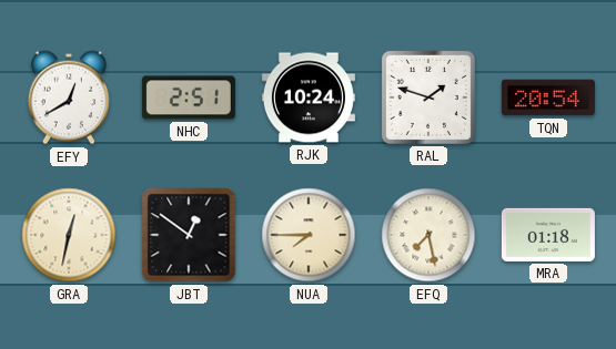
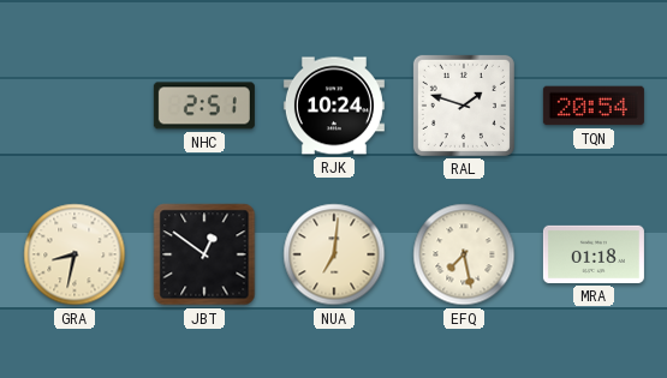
EFY: 12:40 -> none
GRA: 12:32 -> 8:32
NUA: 7:45 -> 7:01
